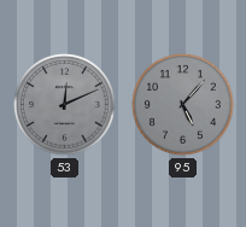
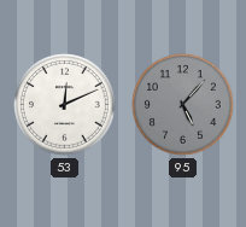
53 dial: grey -> white
